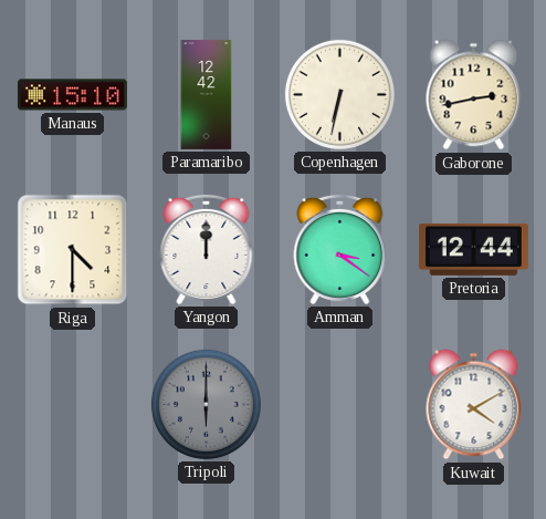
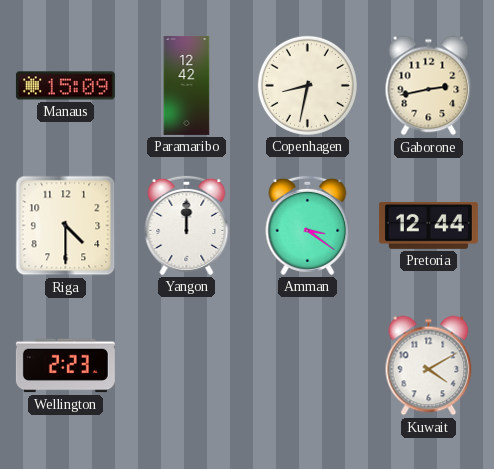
Manaus: 15:10 -> 15:09
Copenhagen: 6:32 -> 8:32
Wellington: none -> 2:23
Tripoli: 6:00 -> none
